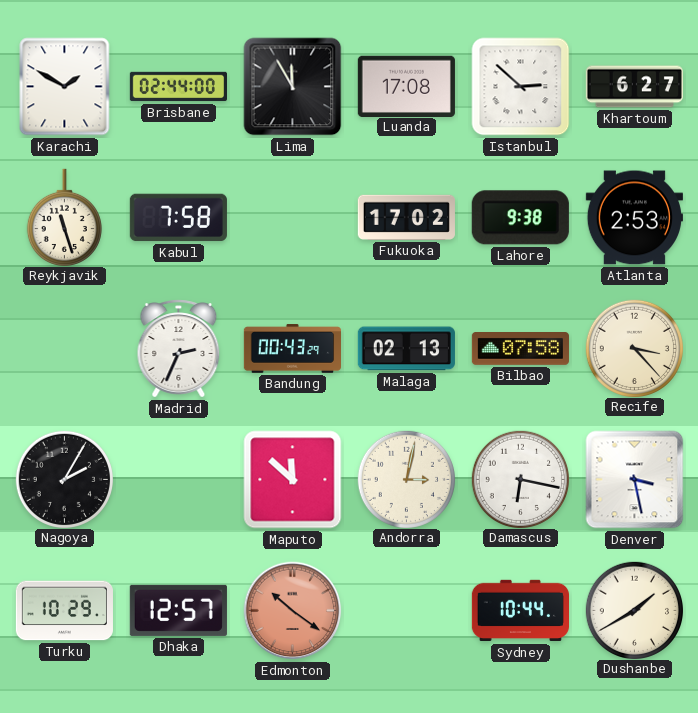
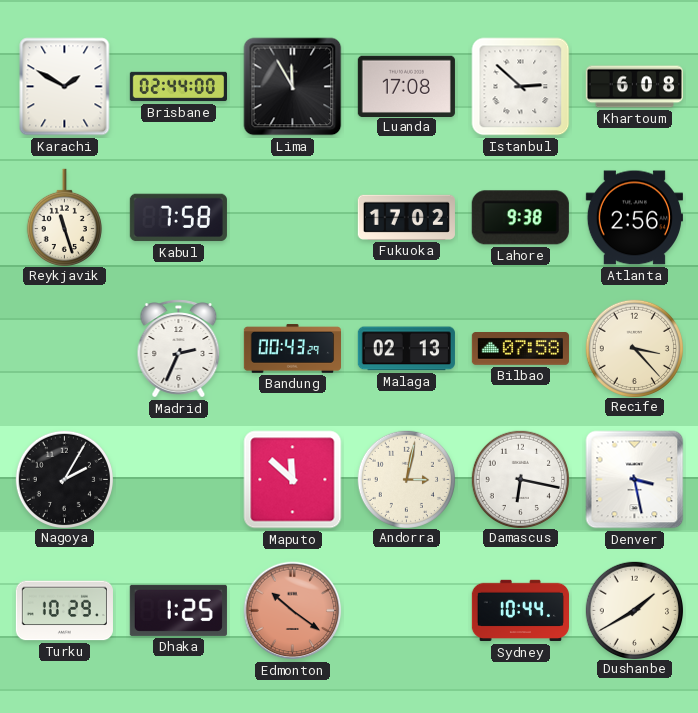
Khartoum: 6:27 -> 6:08
Atlanta: 2:53 -> 2:56
Dhaka: 12:57 -> 1:25
